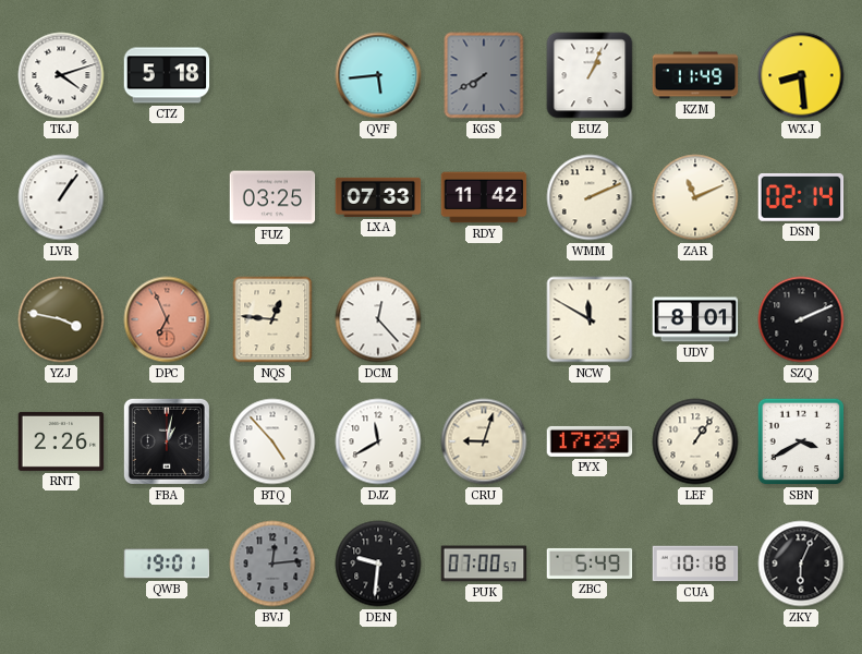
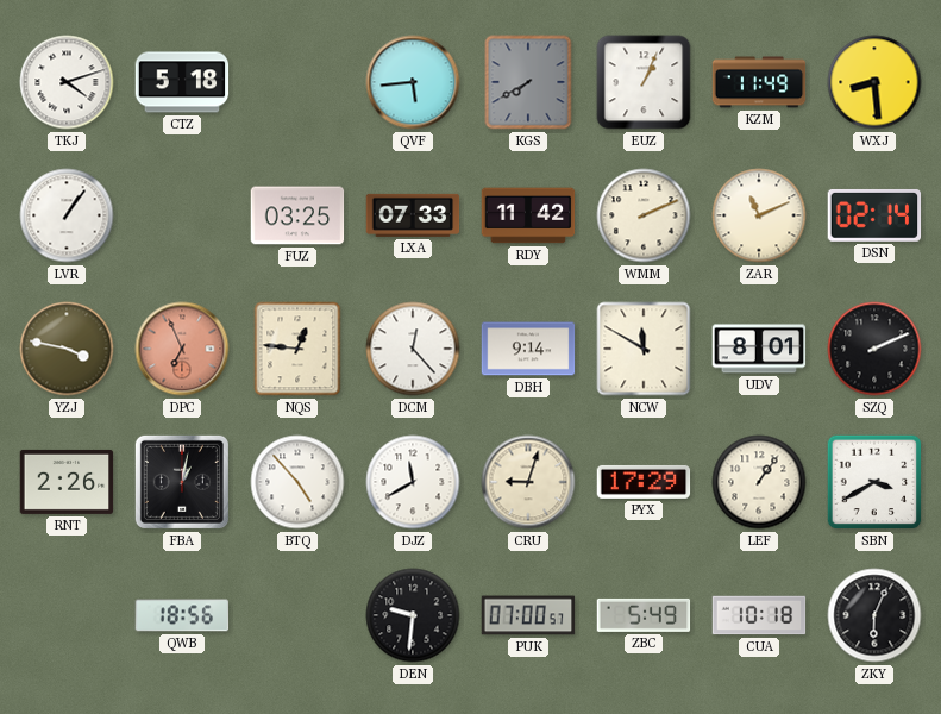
DBH: none -> 9:14
QWB: 19:01 -> 18:56
BVJ: 12:14 -> none
